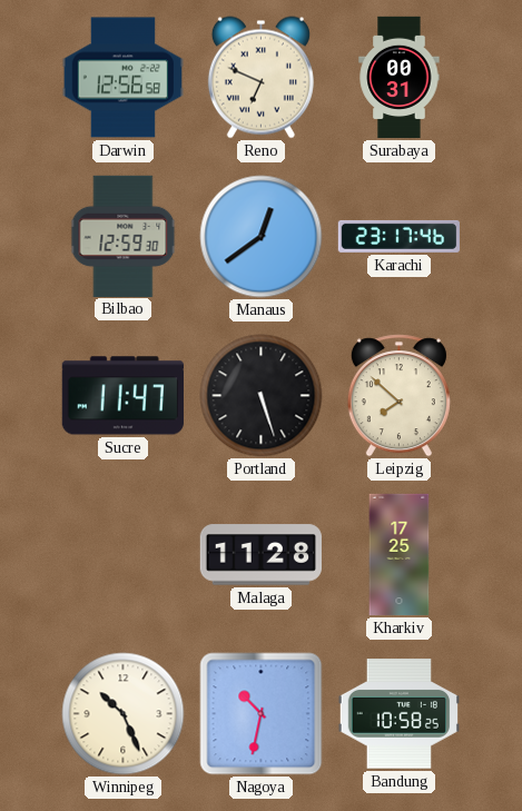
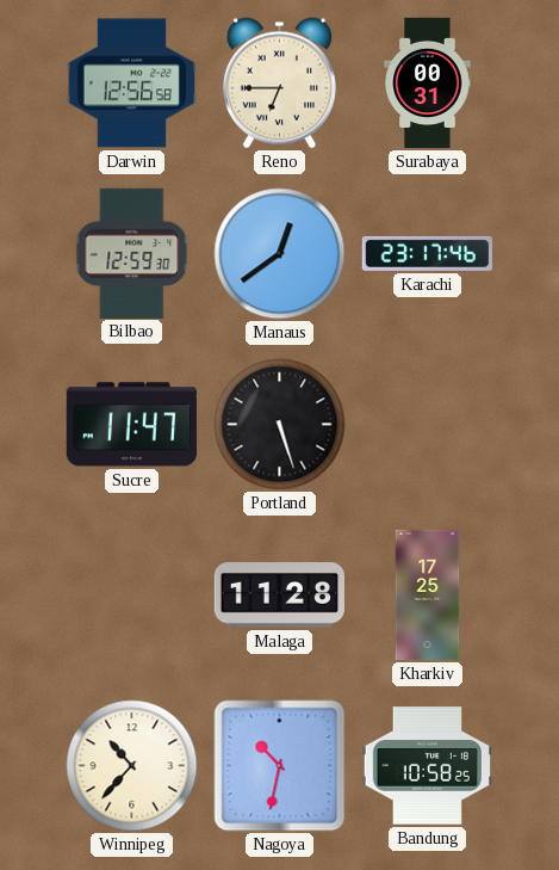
Reno: 6:49 -> 6:45
Leipzig: 7:52 -> none
Winnipeg: 10:26 -> 10:37
